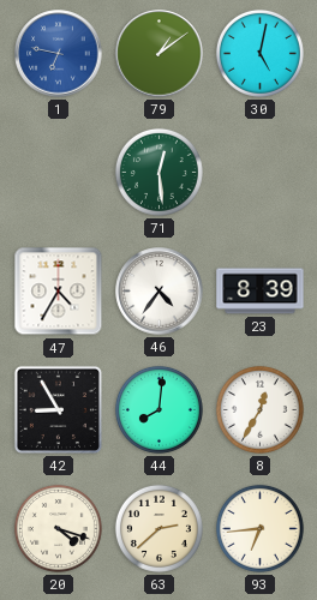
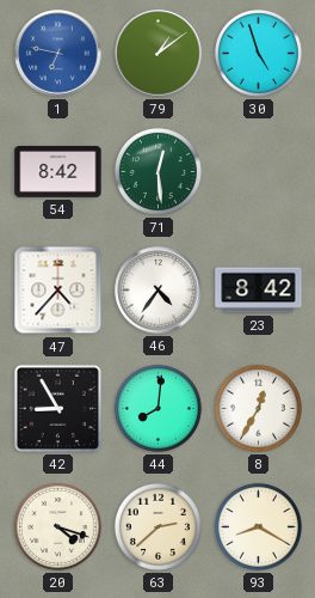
30: 5:02 -> 4:57
54: none -> 8:42
47: 4:35 -> 4:37
23: 8:39 -> 8:42
93: 6:44 -> 8:20
